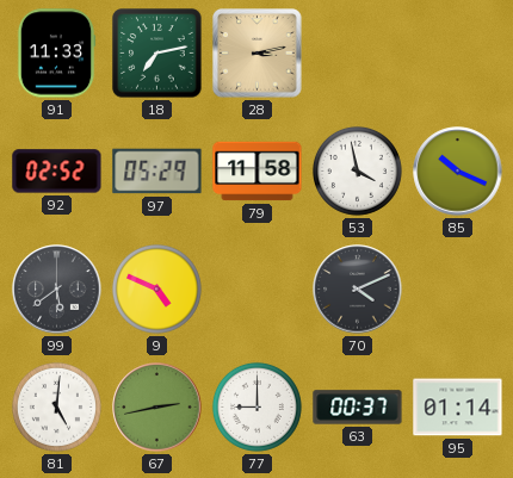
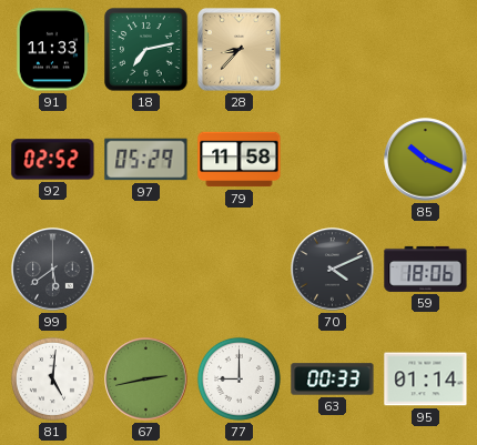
28: 3:13 -> 8:37
53: 3:58 -> none
9: 4:49 -> none
59: none -> 18:06
63: 00:37 -> 00:33
